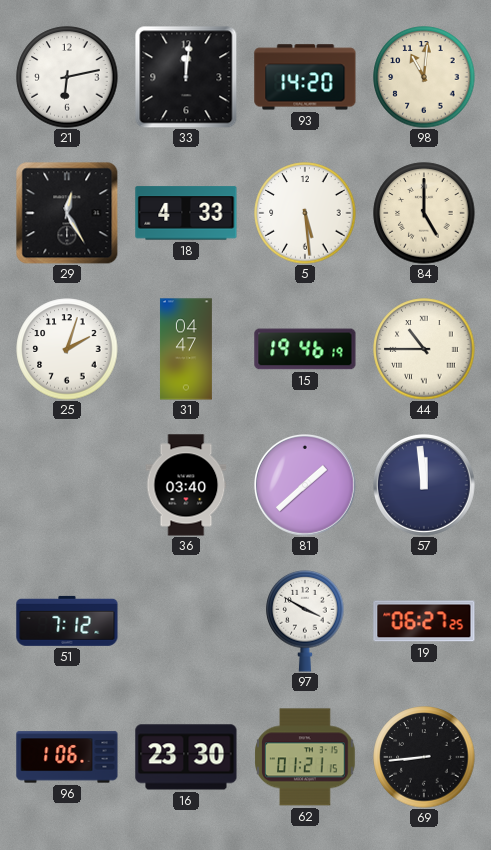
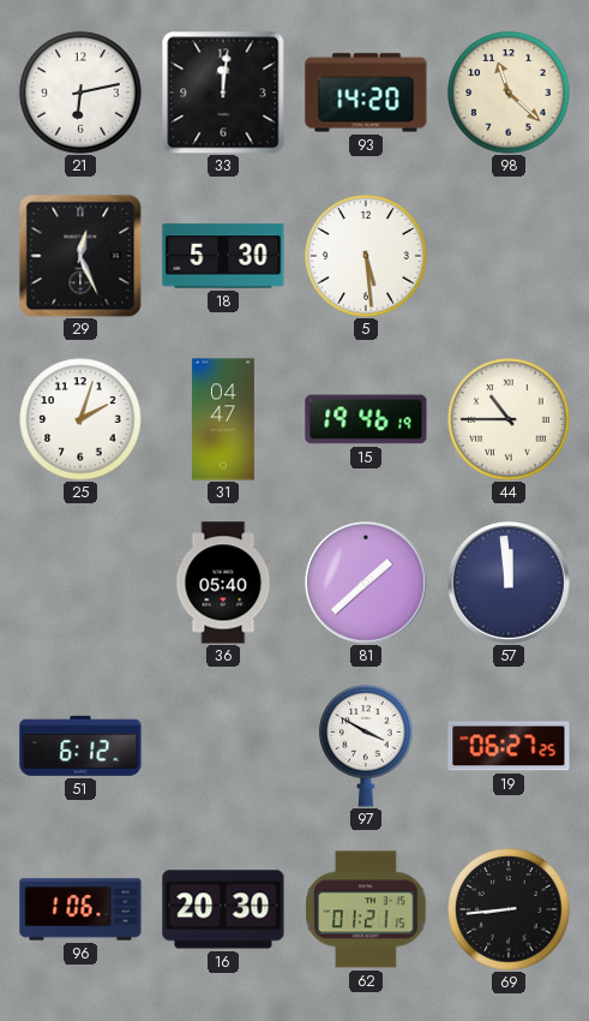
98: 11:01 -> 11:22
29: 12:25 -> 12:26
18: 4:33 -> 5:30
84: 5:00 -> none
36: 03:40 -> 05:40
51: 7:12 -> 6:12
16: 23:30 -> 20:30
